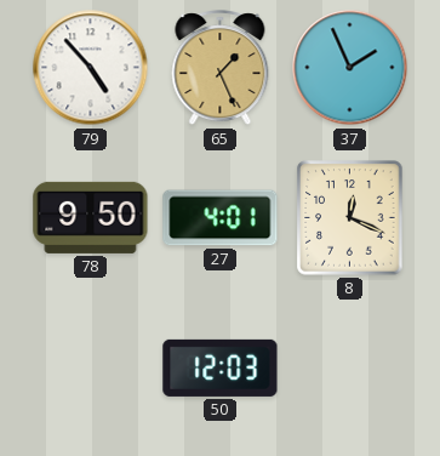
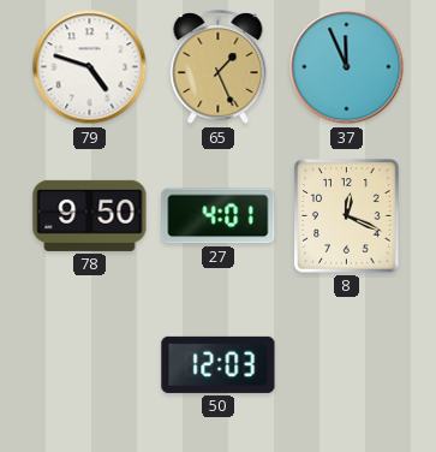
79: 4:53 -> 4:48
37: 1:56 -> 11:56
